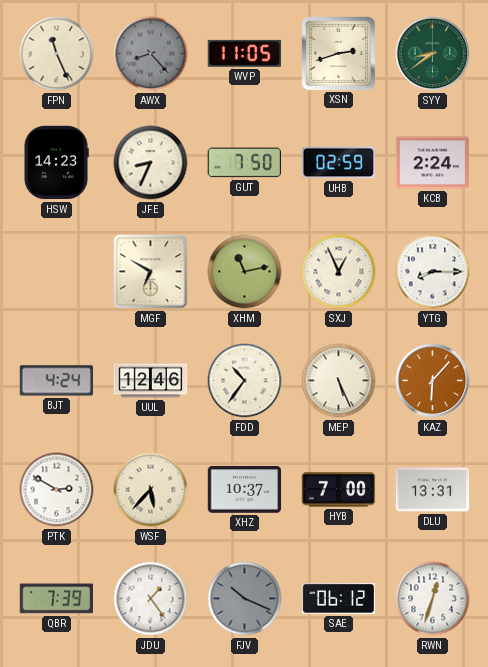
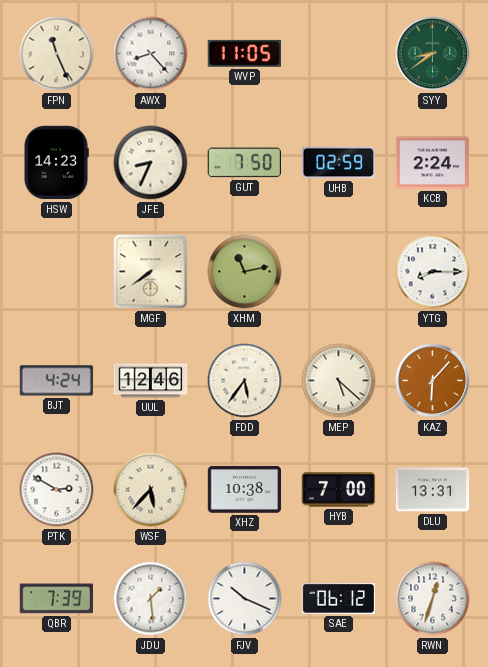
AWX dial: grey -> white
XSN: 2:42 -> none
MGF: 6:50 -> 7:39
SXJ: 12:56 -> none
FDD: 10:36 -> 5:36
MEP: 5:26 -> 5:22
XHZ: 10:37 -> 10:38
JDU: 1:24 -> 1:29
FJV dial: grey -> white
